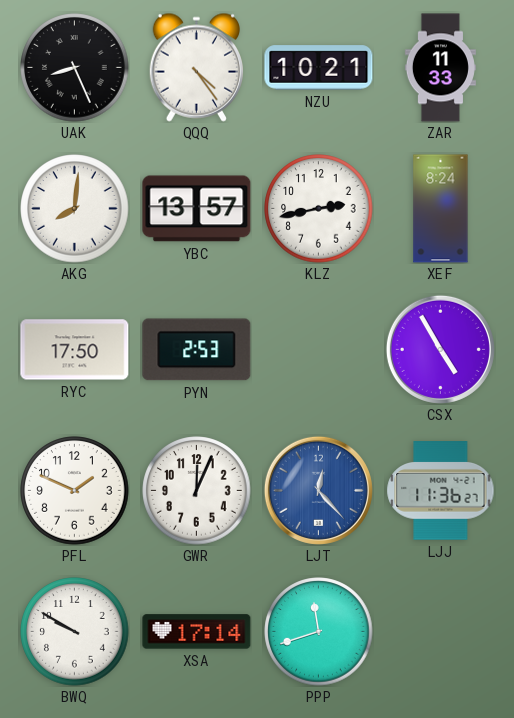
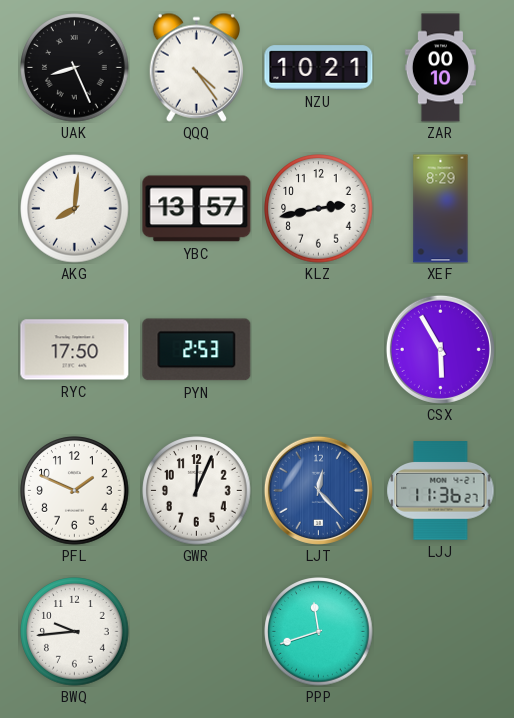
ZAR: 11:33 -> 00:10
XEF: 8:24 -> 8:29
CSX: 4:55 -> 5:55
BWQ: 9:50 -> 9:44
XSA: 17:14 -> none
